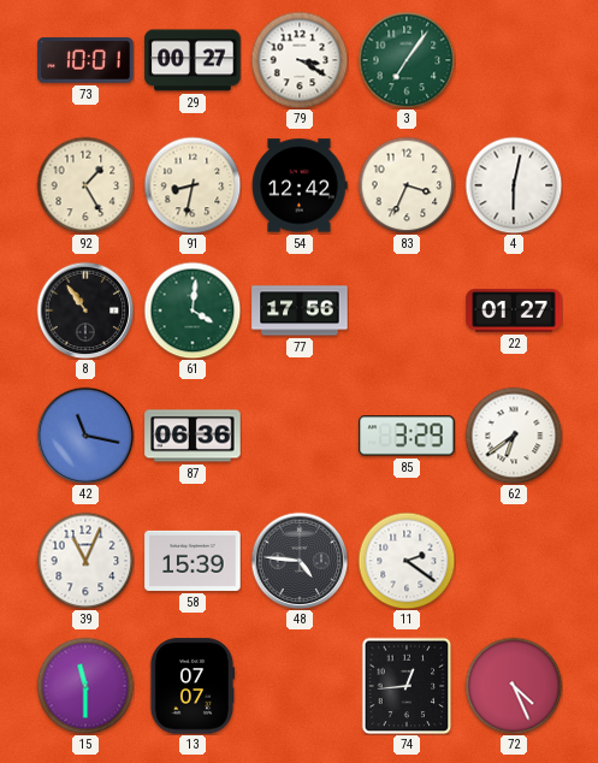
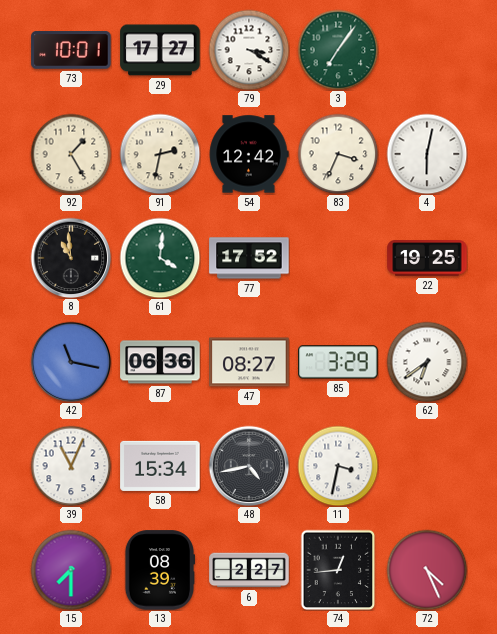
29: 00:27 -> 17:27
91: 8:32 -> 2:32
8: 10:54 -> 10:59
77: 17:56 -> 17:52
22: 01:27 -> 19:25
47: none -> 08:27
58: 15:39 -> 15:34
48: 4:46 -> 4:43
11: 2:21 -> 3:32
15: 11:30 -> 7:30
13: 07:07 -> 08:39
6: none -> 2:27
